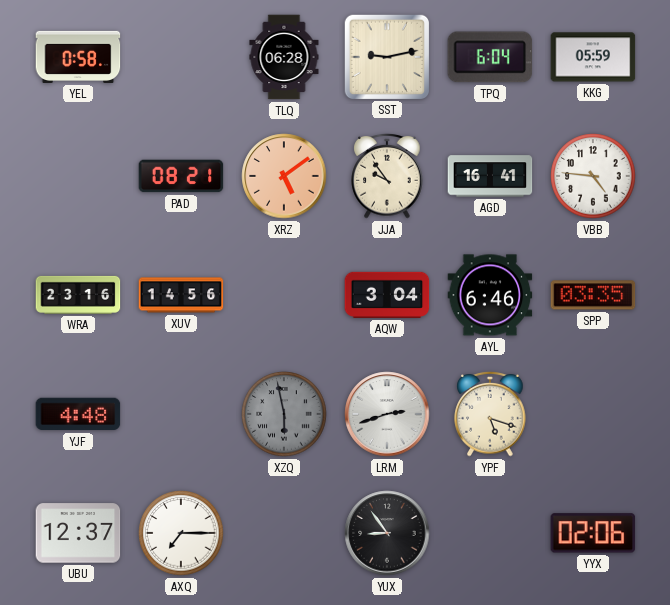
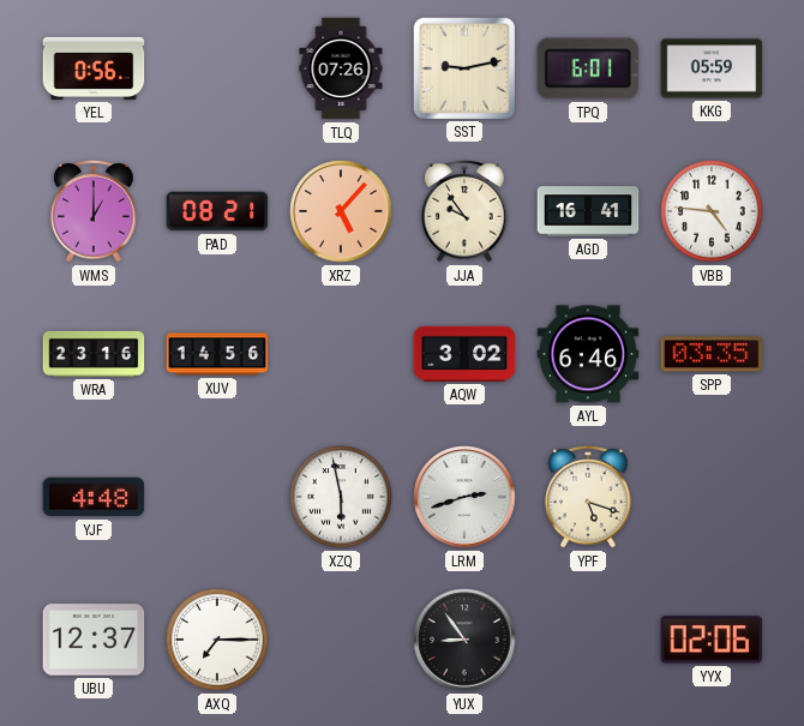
YEL: 0:58 -> 0:56
TLQ: 06:28 -> 07:26
TPQ: 6:04 -> 6:01
WMS: none -> 1:00
XRZ: 5:09 -> 5:07
AQW: 3:04 -> 3:02
XZQ dial: grey -> white
